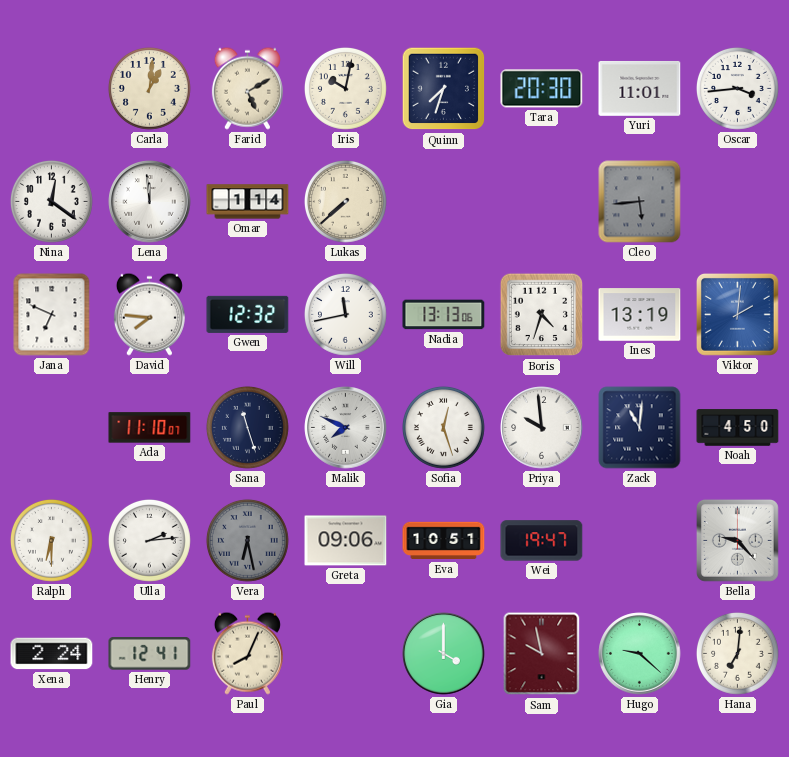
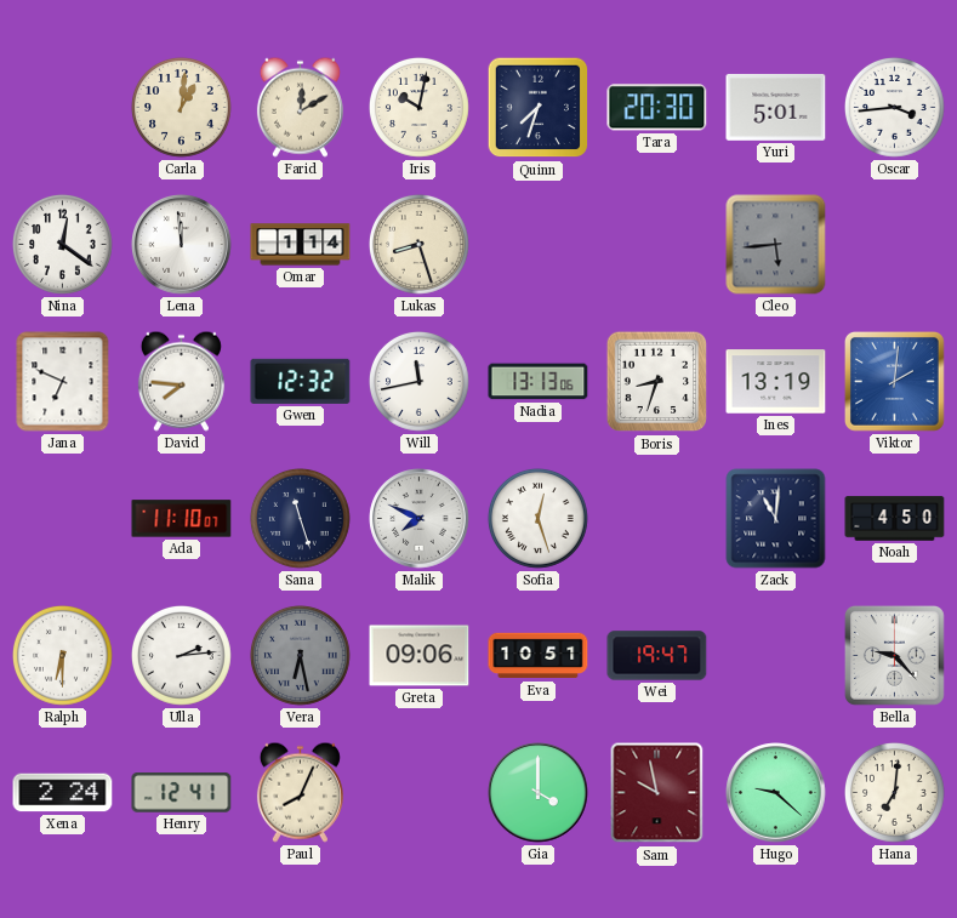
Farid: 5:10 -> 12:10
Yuri: 11:01 -> 5:01
Lukas: 7:38 -> 8:27
Boris: 4:33 -> 8:33
Priya: 9:59 -> none
